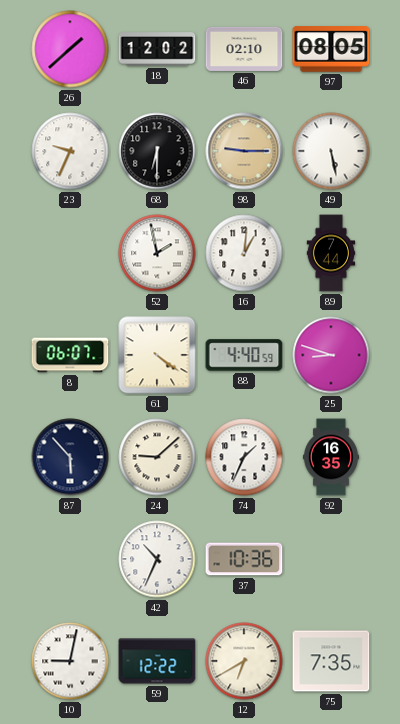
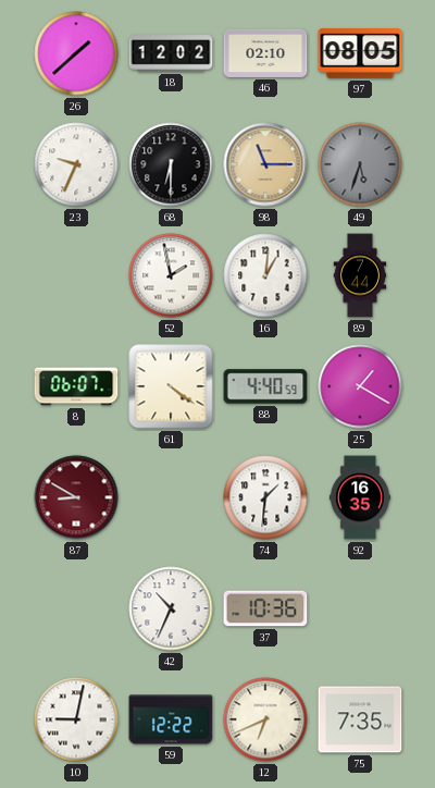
98: 9:15 -> 11:15
49: 5:28 -> 5:33
49 dial: white -> grey
25: 8:48 -> 1:20
87: 5:53 -> 8:50
87 dial: navy -> burgundy
24: 9:08 -> none
74: 1:34 -> 1:31
12: 6:40 -> 6:41
